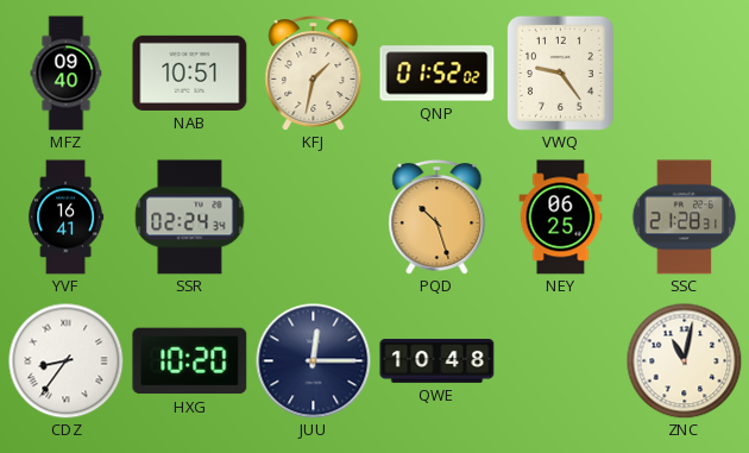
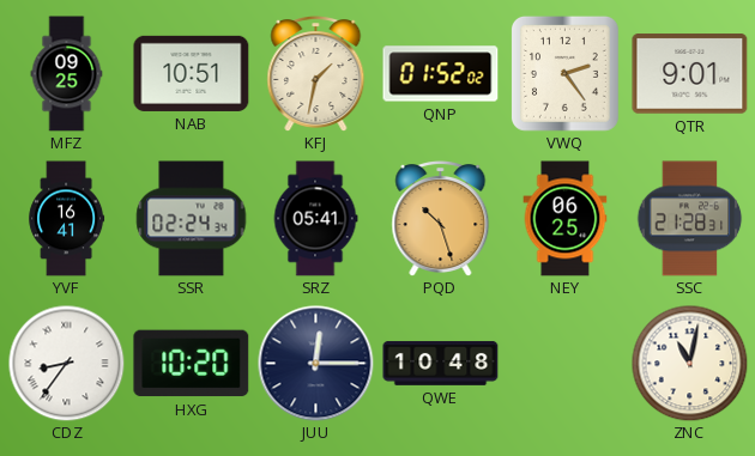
MFZ: 09:40 -> 09:25
VWQ: 9:24 -> 2:24
QTR: none -> 9:01
SRZ: none -> 05:41
